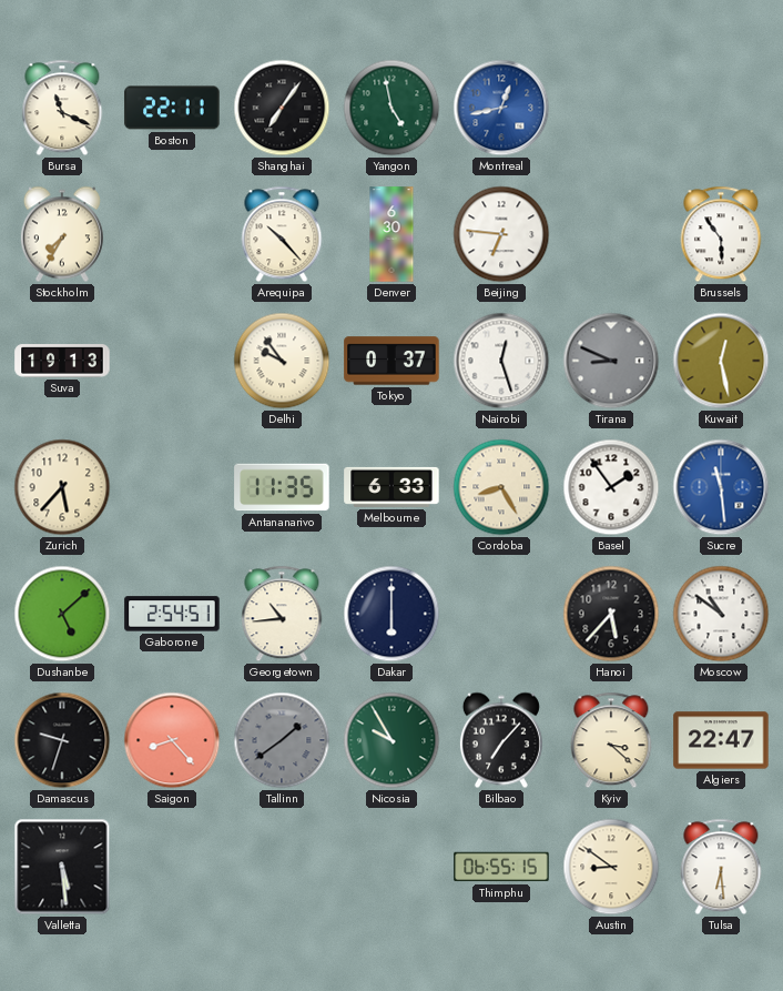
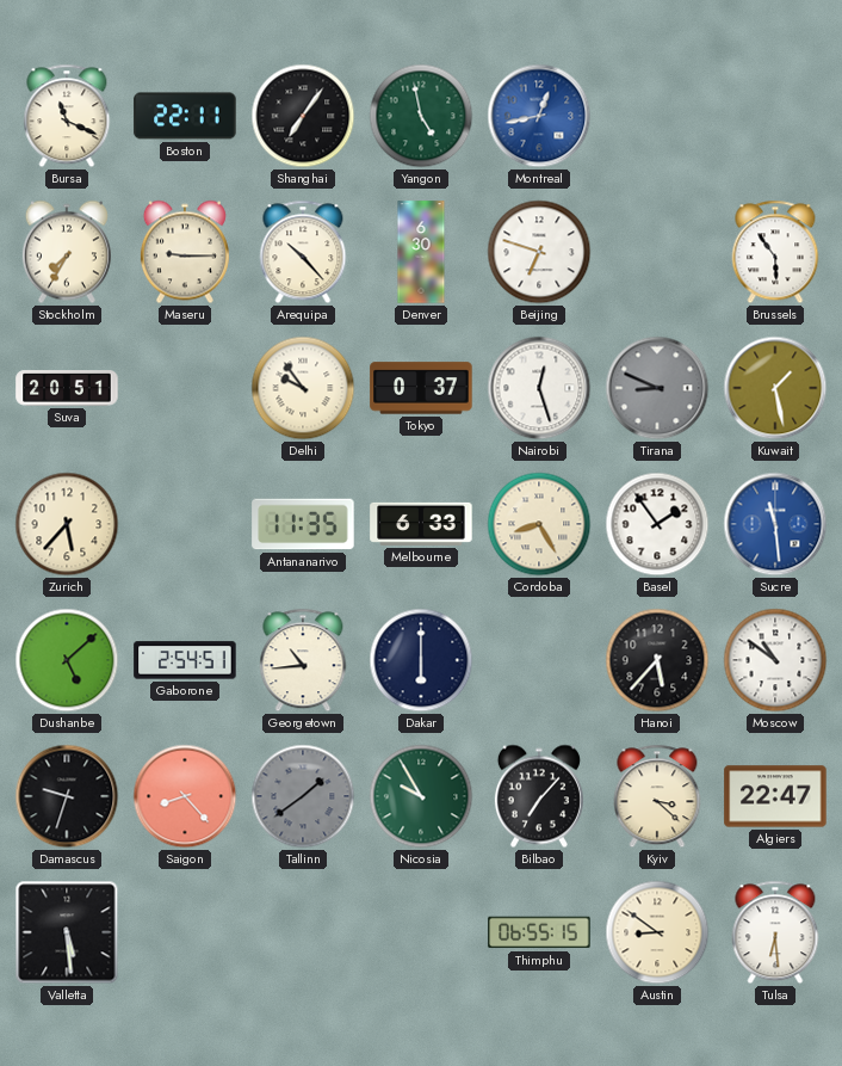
Maseru: none -> 9:15
Beijing: 6:46 -> 6:48
Suva: 19:13 -> 20:51
Kuwait: 12:28 -> 1:28
